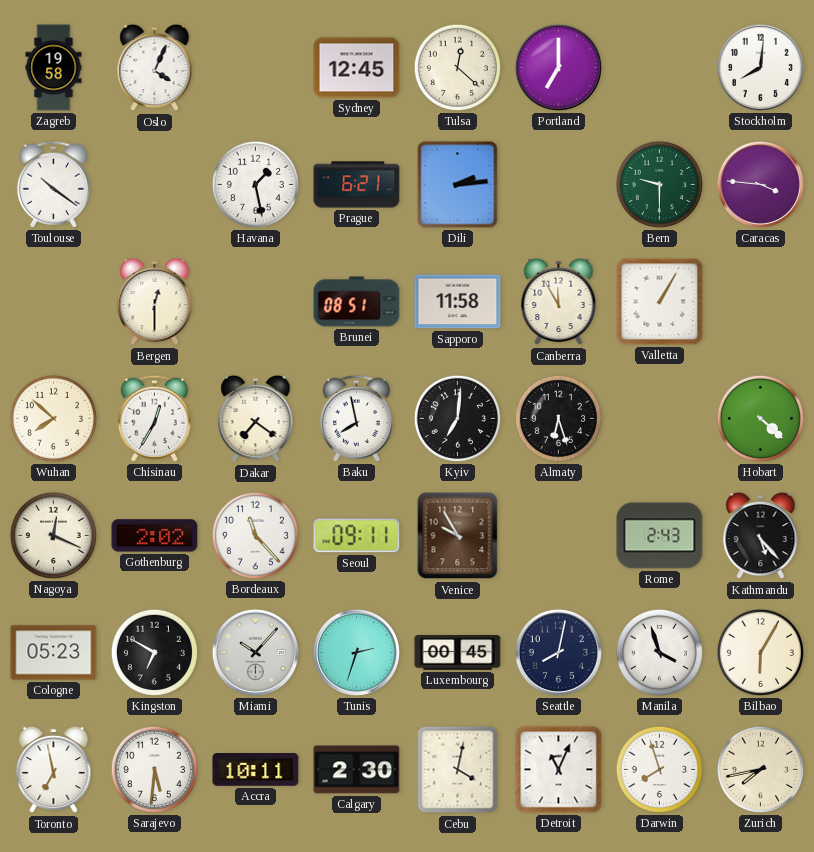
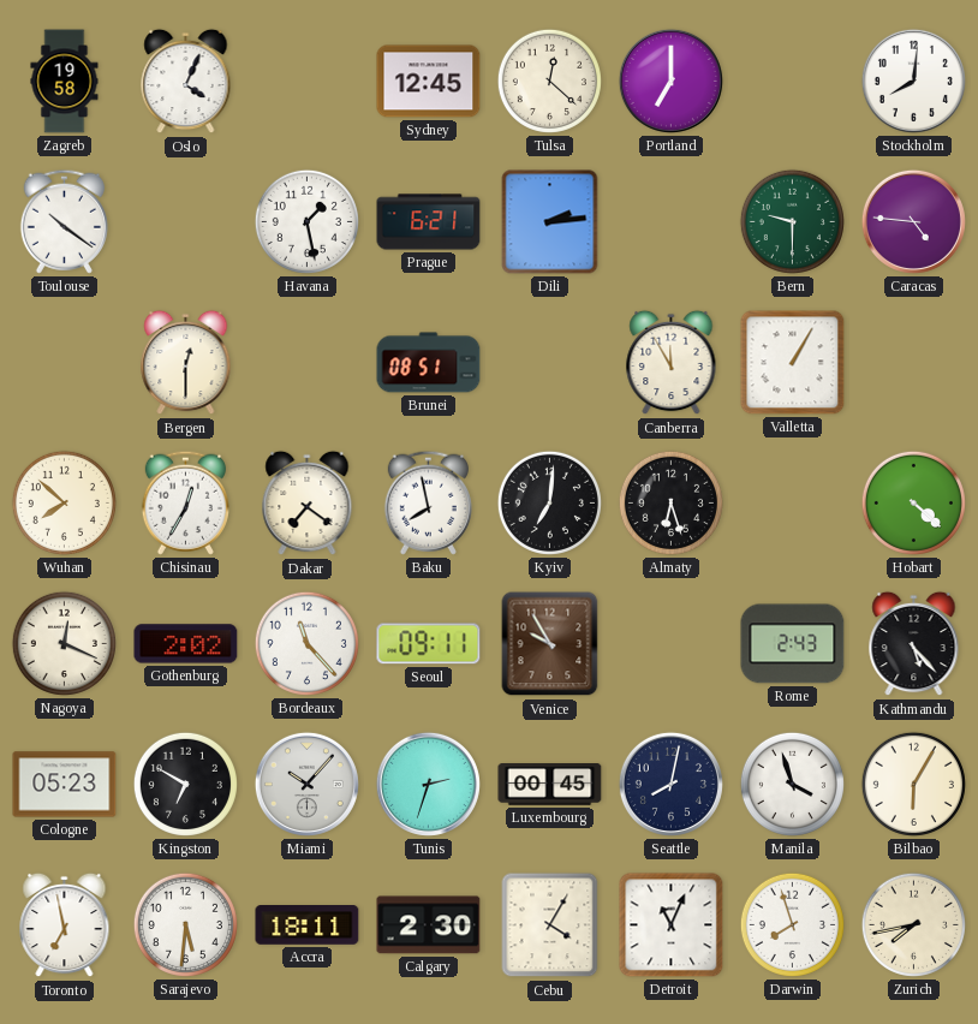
Caracas: 3:46 -> 4:46
Sapporo: 11:58 -> none
Accra: 10:11 -> 18:11
Cebu: 4:02 -> 4:05
